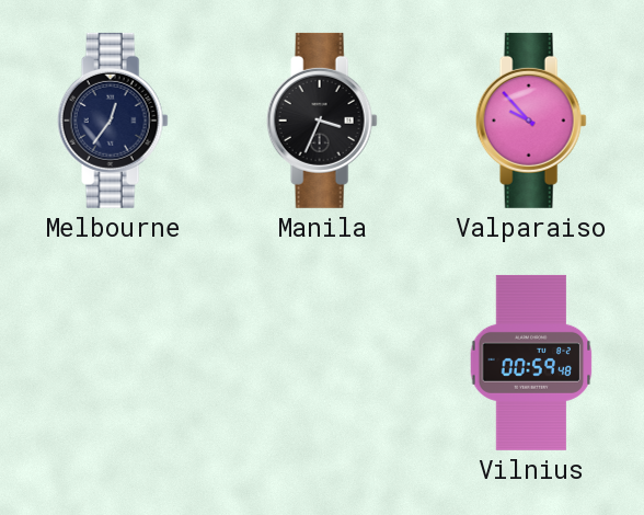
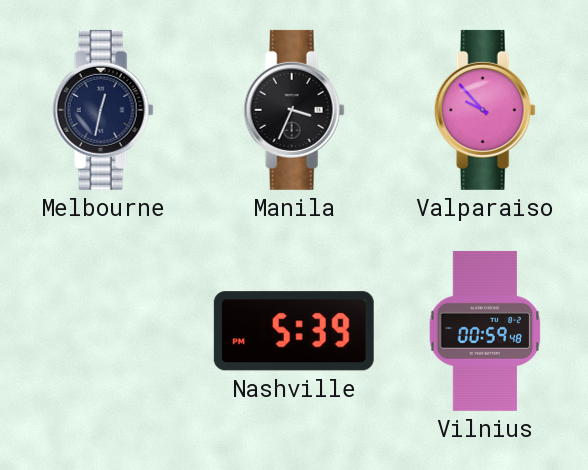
Melbourne: 12:36 -> 12:32
Nashville: none -> 5:39
